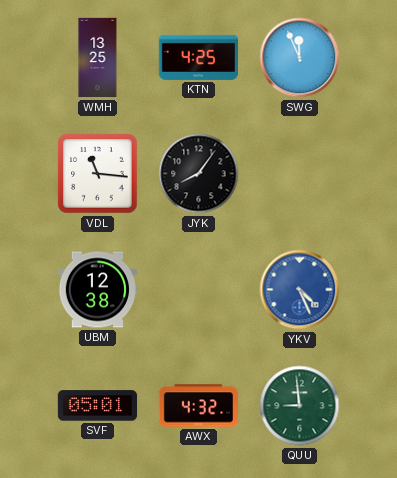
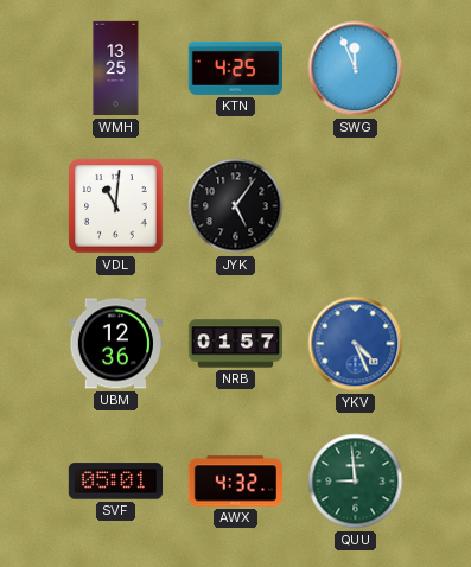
VDL: 11:16 -> 11:01
JYK: 8:06 -> 5:06
UBM: 12:38 -> 12:36
NRB: none -> 01:57
